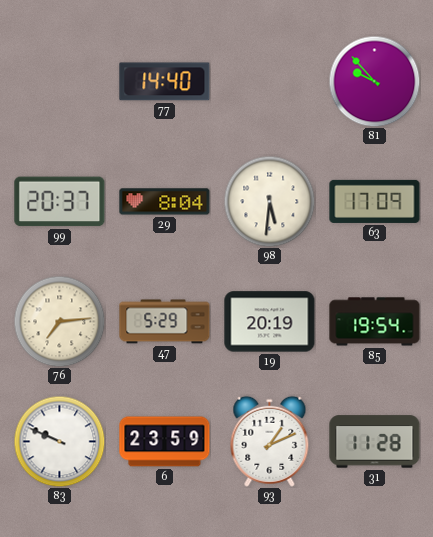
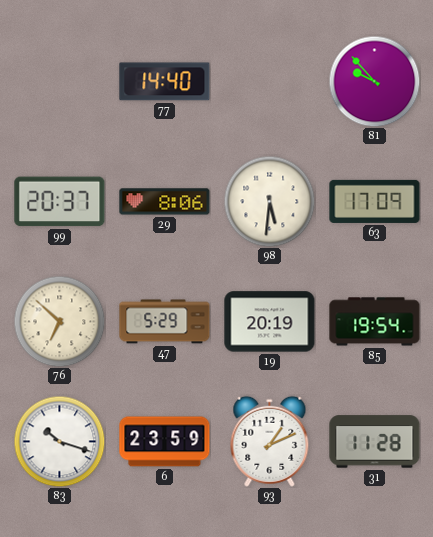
29: 8:04 -> 8:06
76: 7:14 -> 6:52
83: 9:49 -> 10:18
